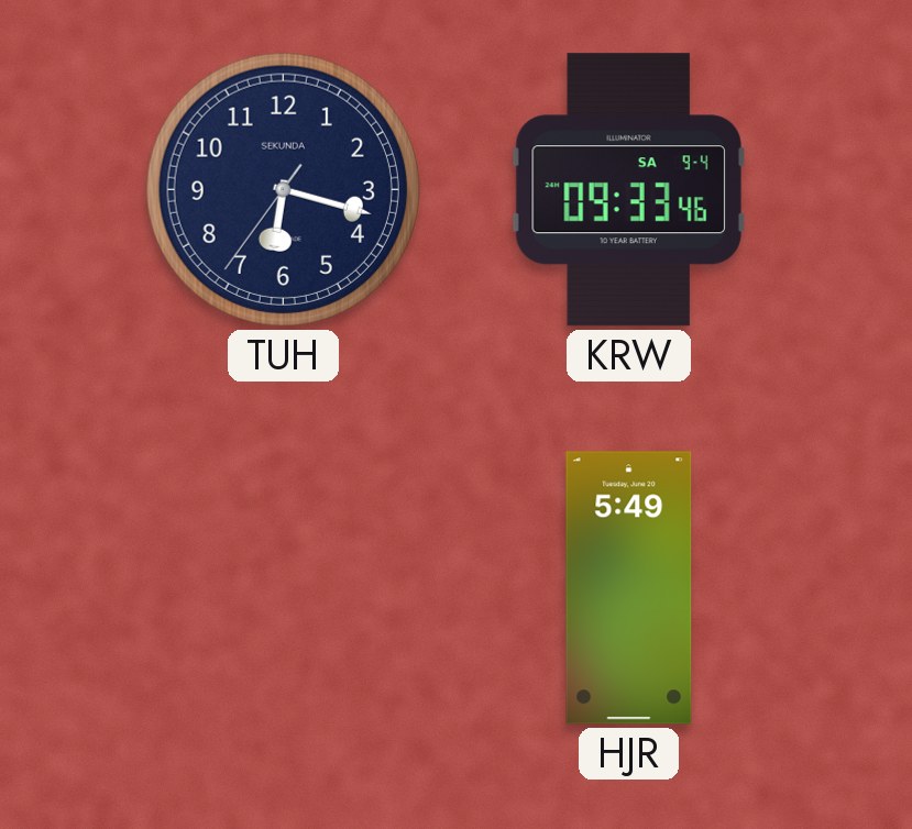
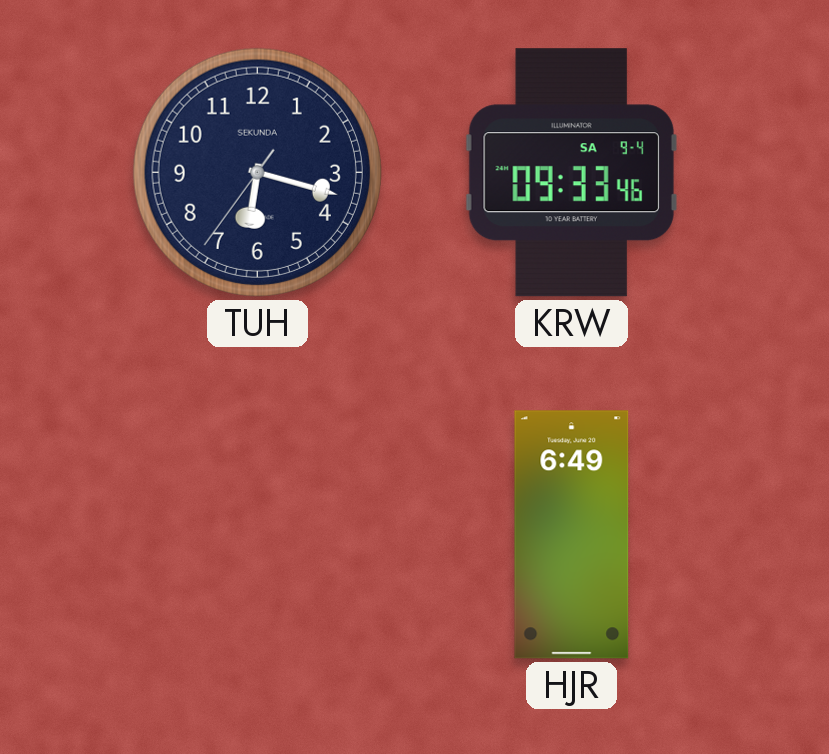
HJR: 5:49 -> 6:49
